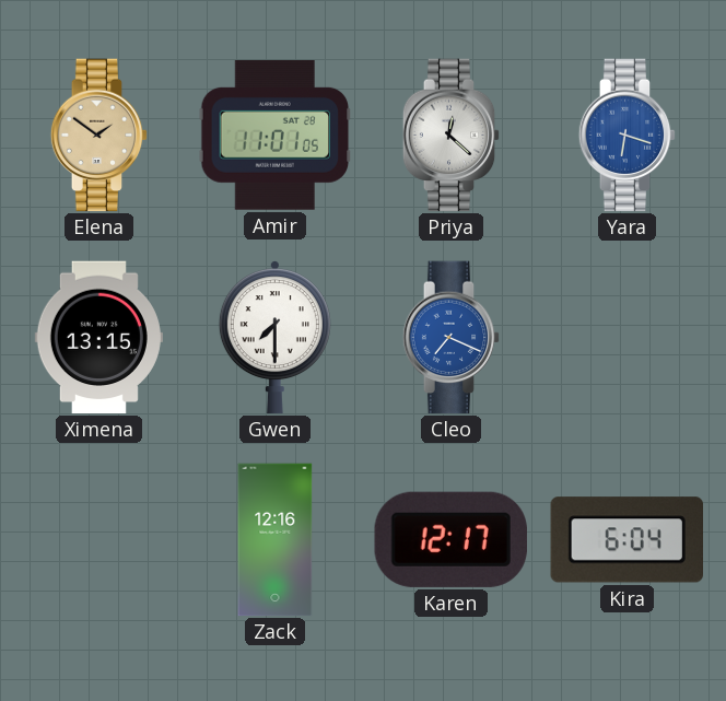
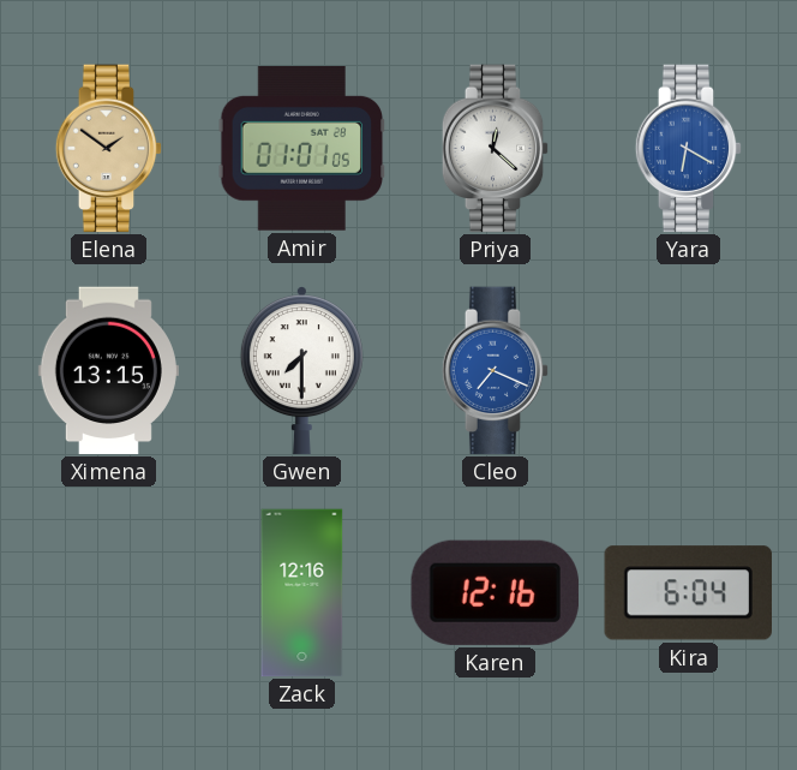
Amir: 11:01 -> 01:01
Yara: 6:18 -> 6:20
Karen: 12:17 -> 12:16
